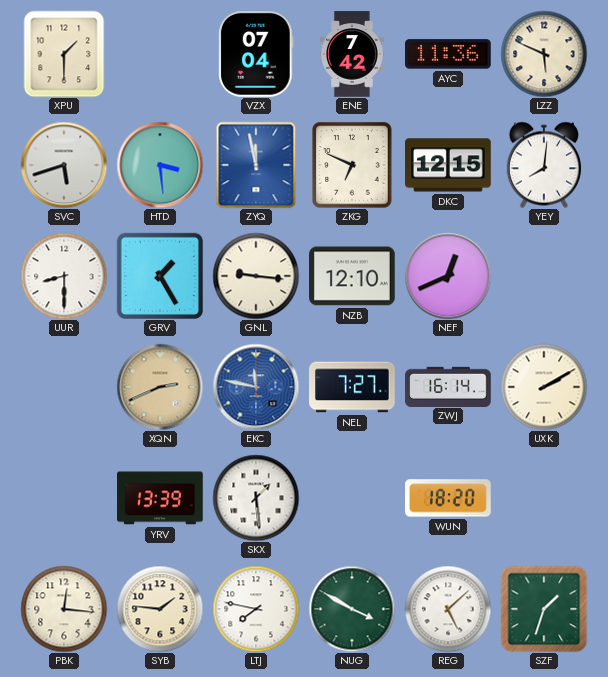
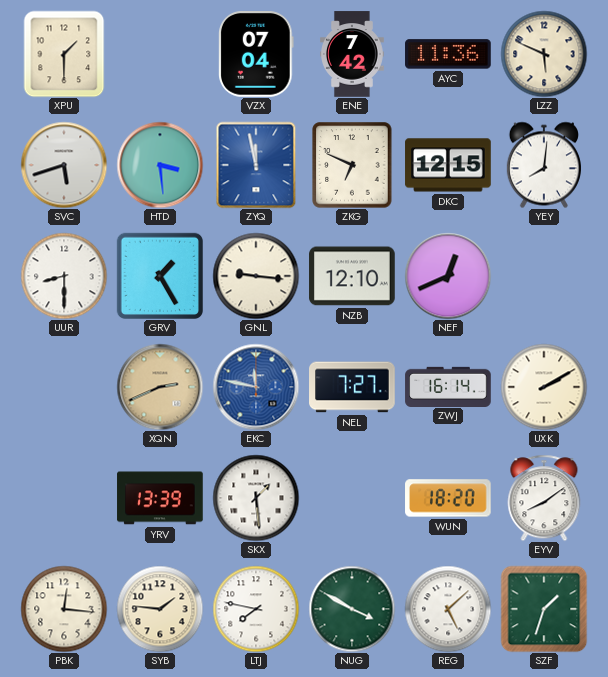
EYV: none -> 8:09
